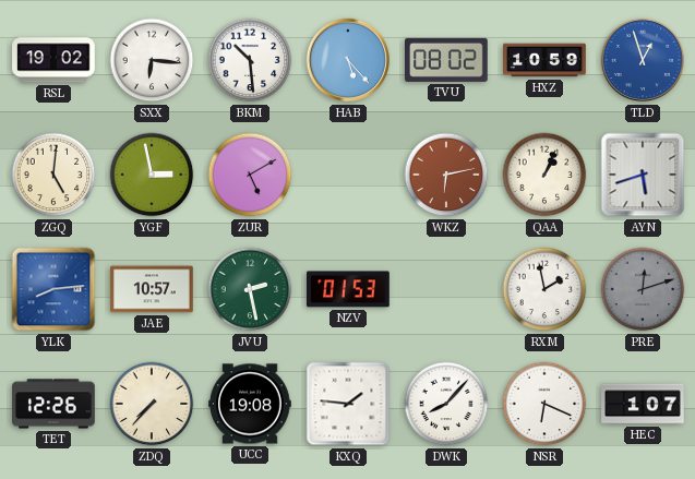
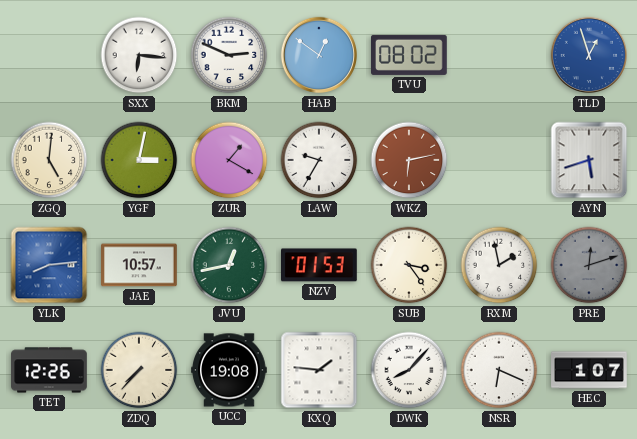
RSL: 19:02 -> none
BKM: 10:29 -> 2:49
HAB: 5:23 -> 12:51
HXZ: 10:59 -> none
YGF: 2:58 -> 3:02
ZUR: 5:10 -> 1:20
LAW: none -> 9:35
QAA: 1:04 -> none
JVU: 2:28 -> 12:43
SUB: none -> 3:24
